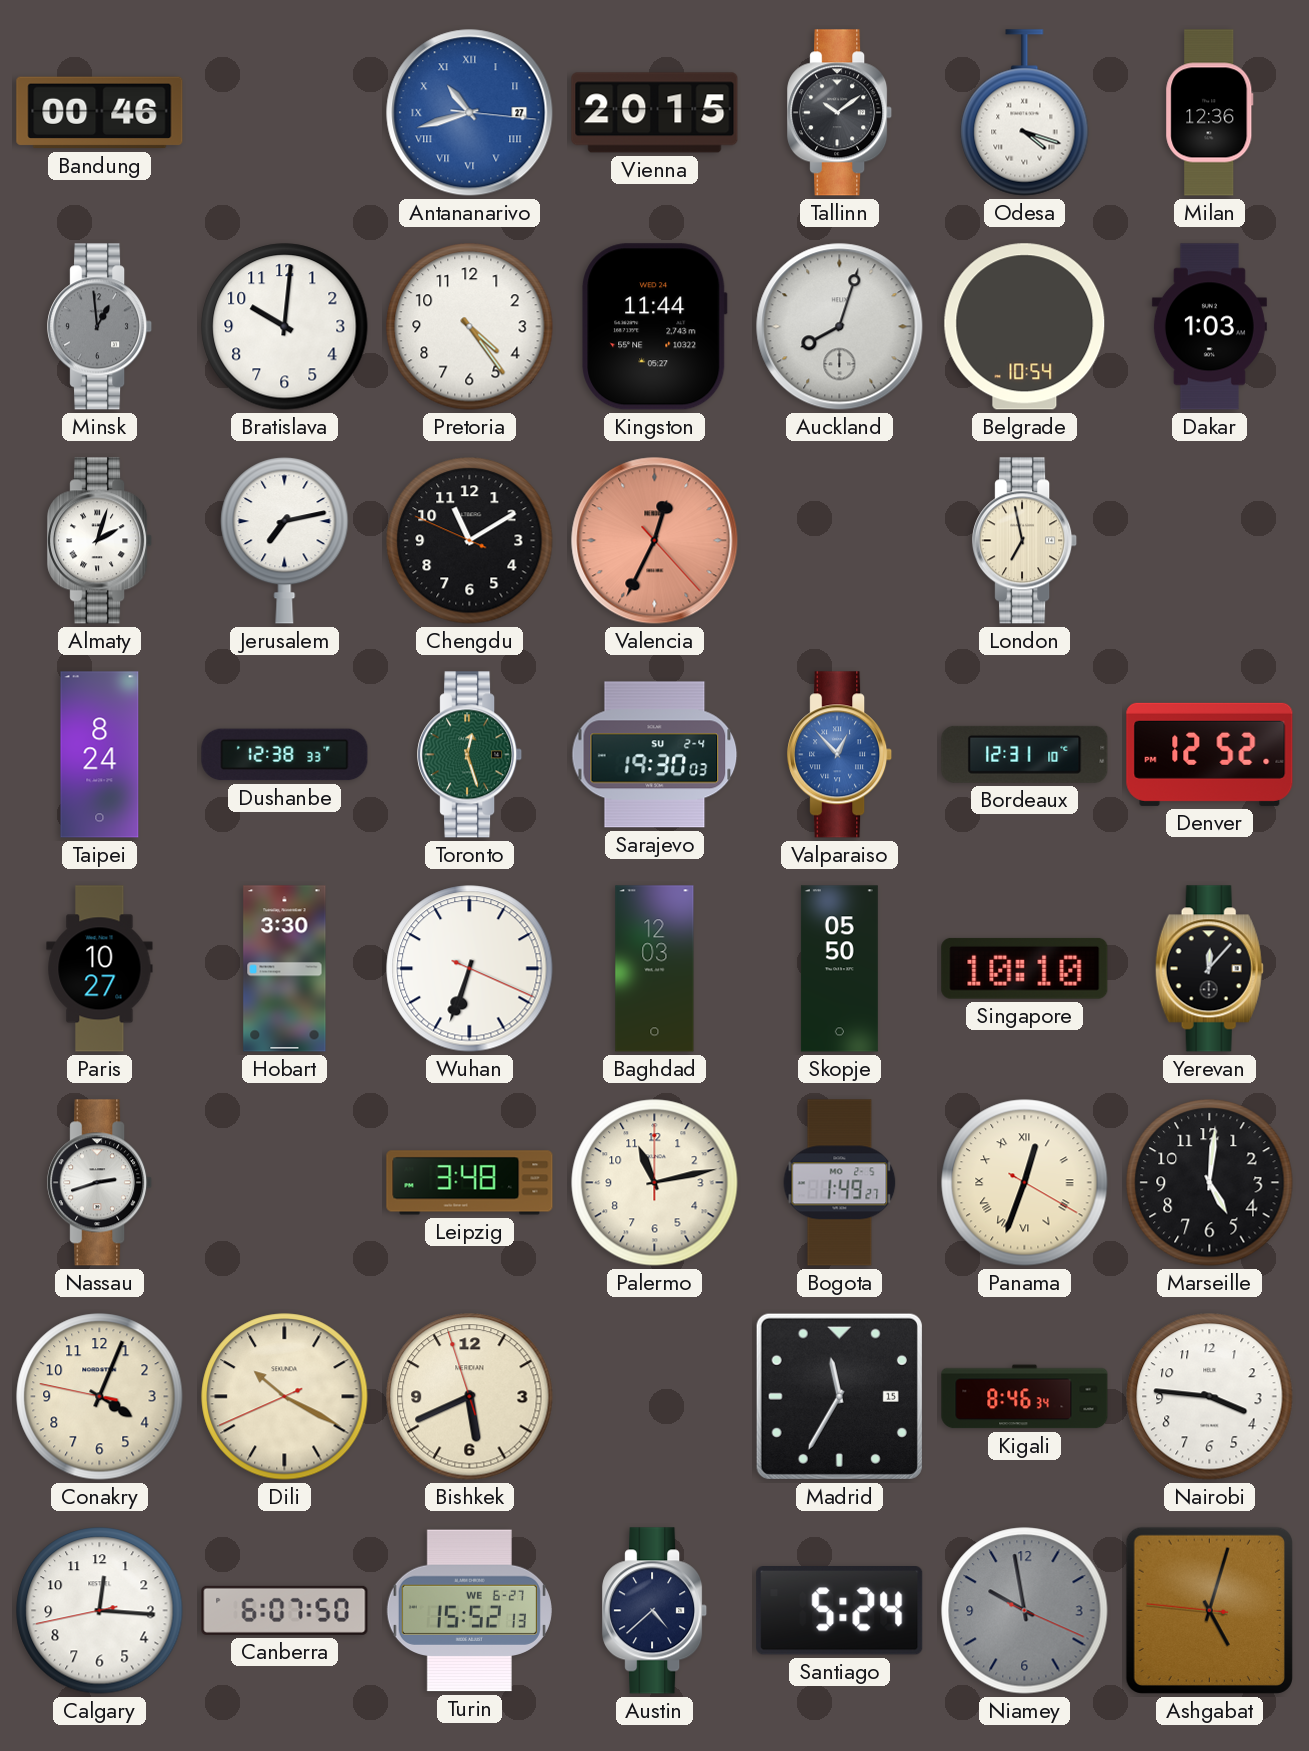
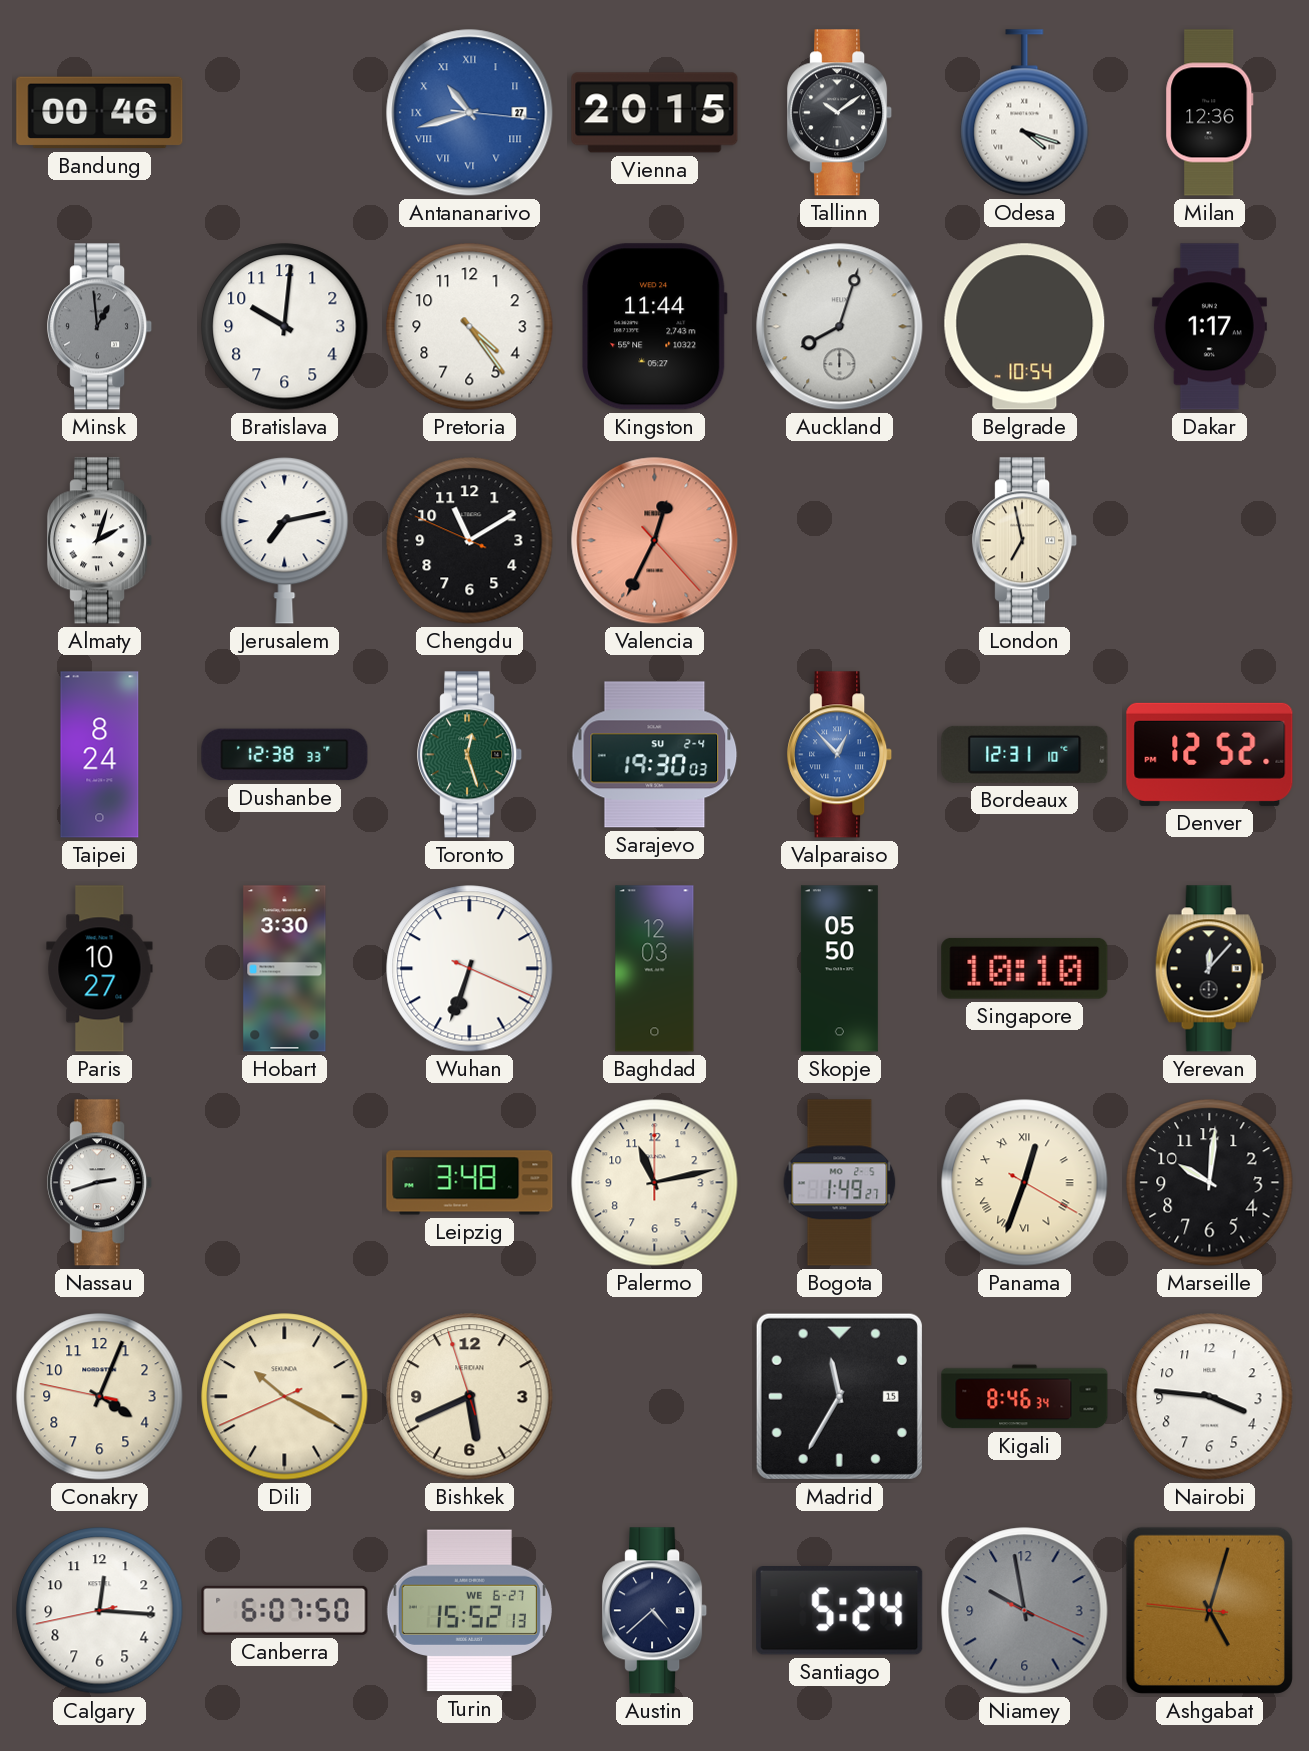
Dakar: 1:03 -> 1:17
Marseille: 5:01 -> 10:01
